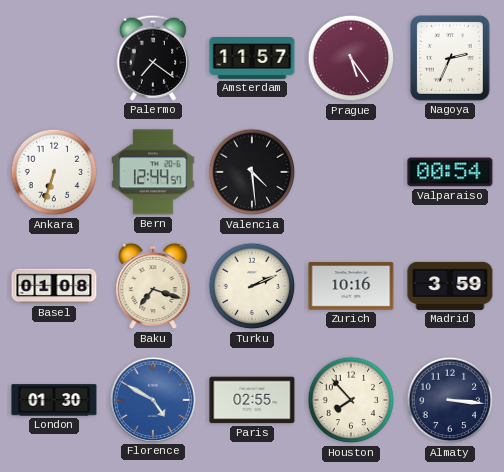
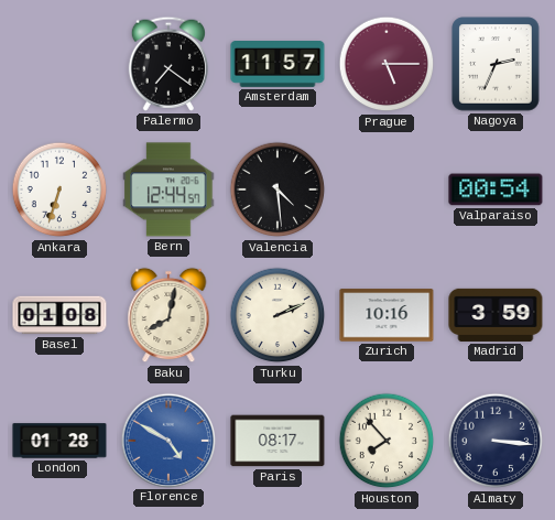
Prague: 5:24 -> 5:15
Baku: 7:18 -> 8:02
London: 01:30 -> 01:28
Paris: 02:55 -> 08:17
